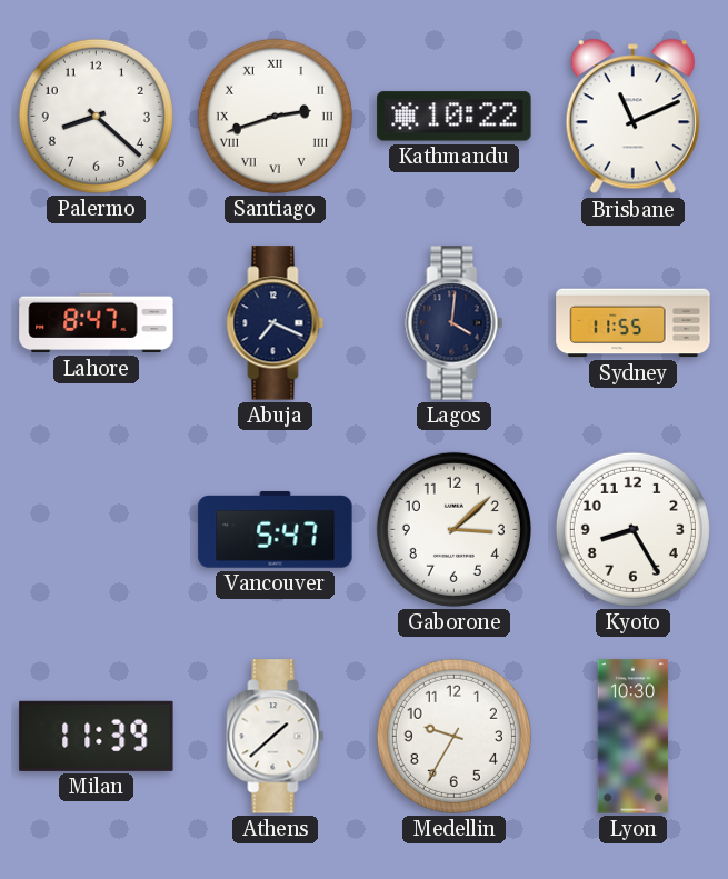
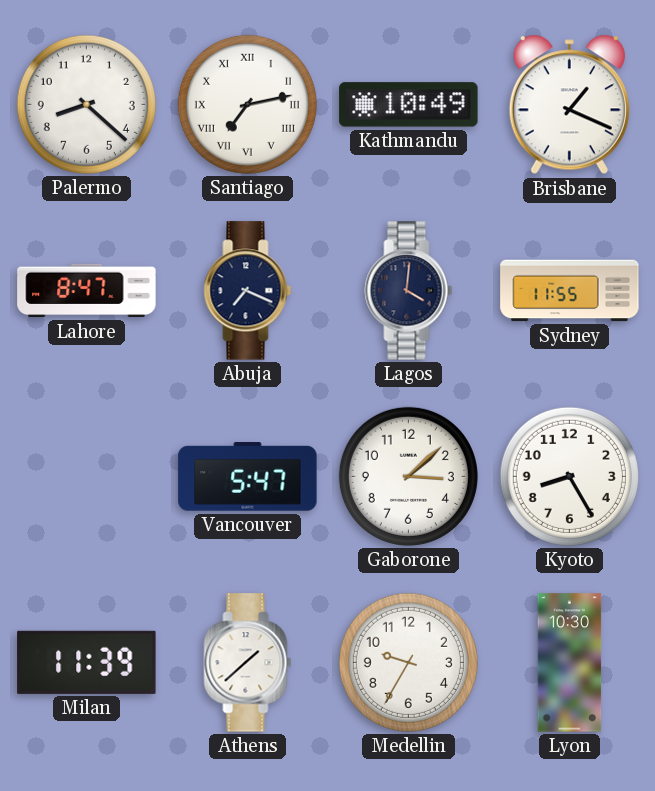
Santiago: 2:42 -> 7:13
Kathmandu: 10:22 -> 10:49
Brisbane: 11:11 -> 1:19
